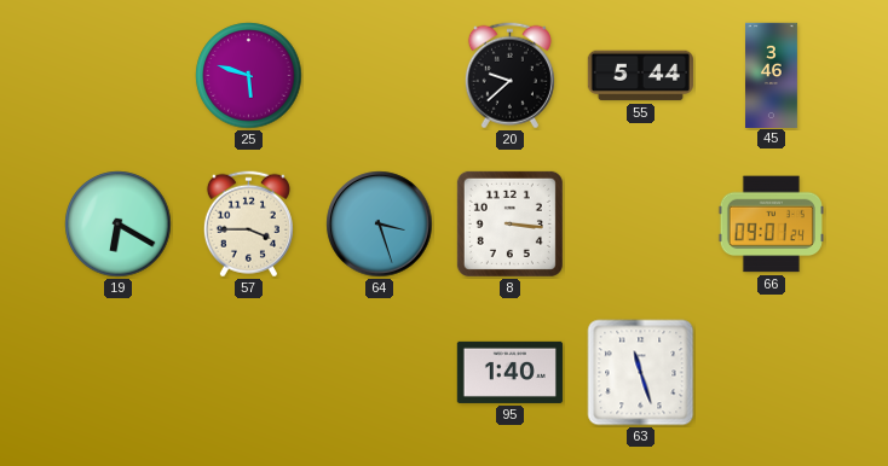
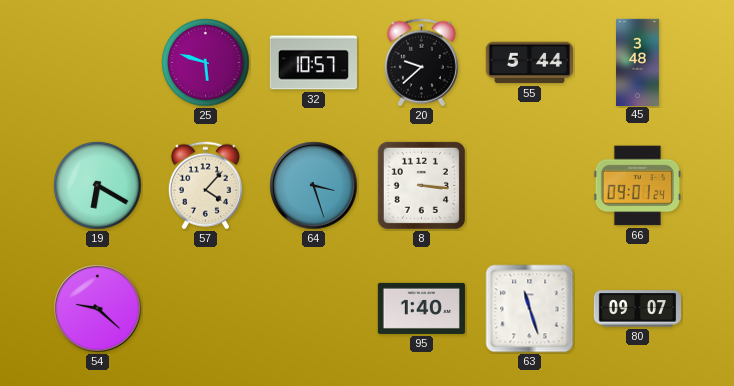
32: none -> 10:57
45: 3:46 -> 3:48
57: 3:45 -> 4:07
54: none -> 9:22
80: none -> 09:07
